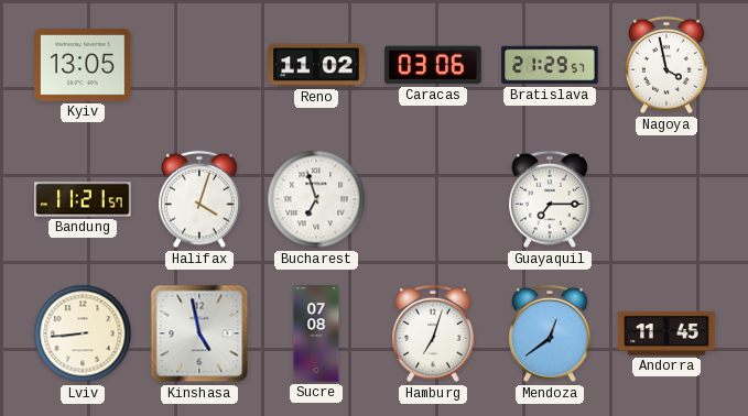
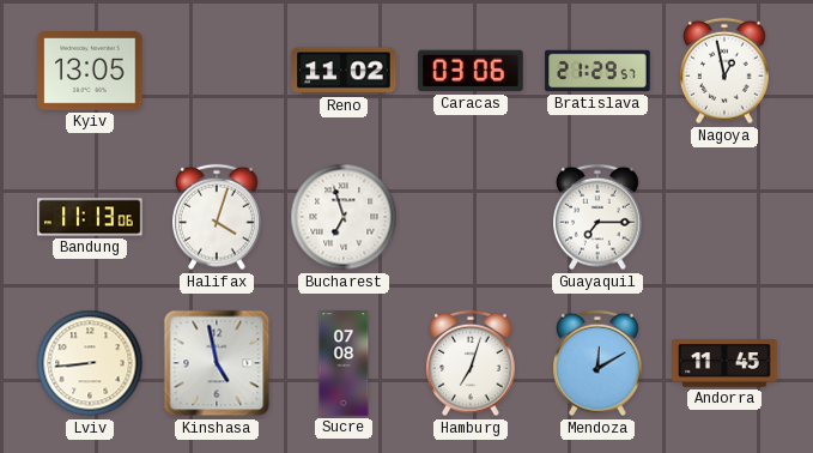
Nagoya: 3:58 -> 12:58
Bandung: 11:21 -> 11:13
Mendoza: 12:39 -> 12:10
